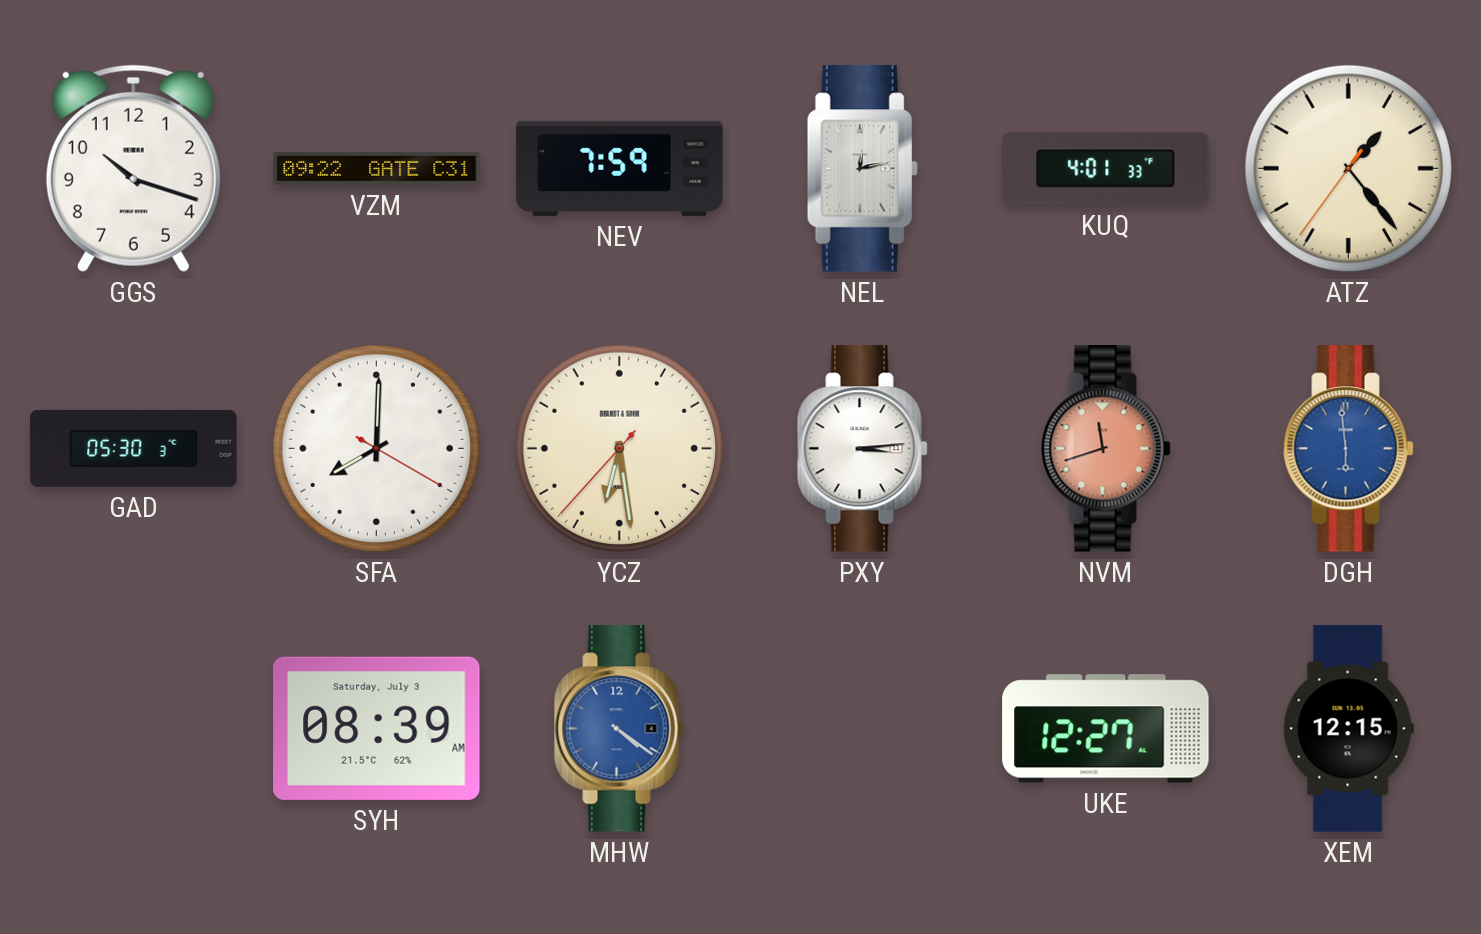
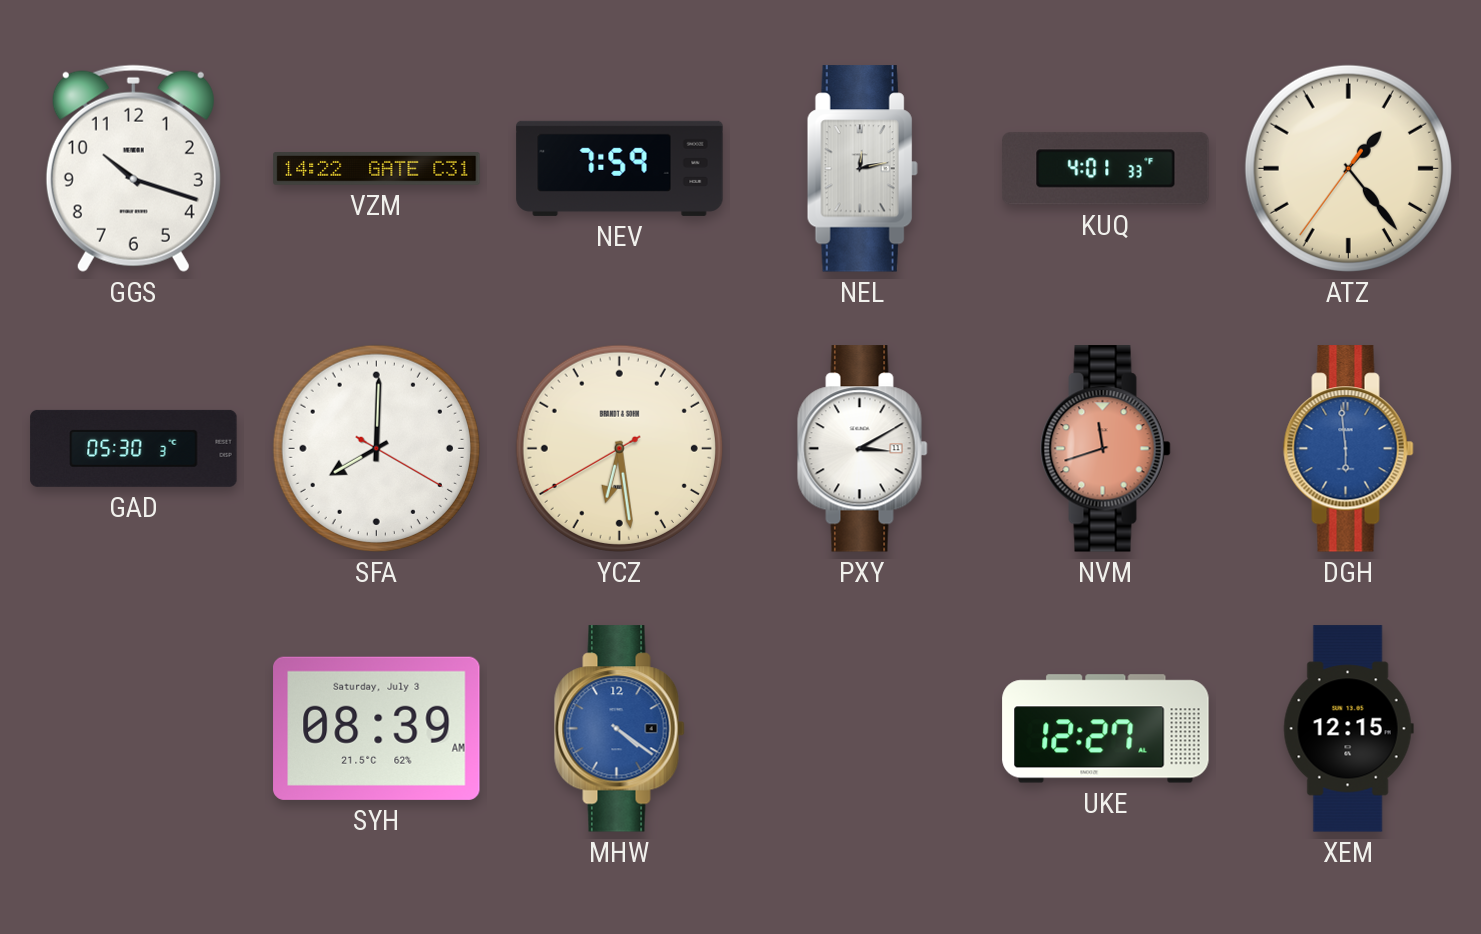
VZM: 09:22 -> 14:22
YCZ: 6:28:37 -> 6:28:40
PXY: 3:14 -> 3:10
